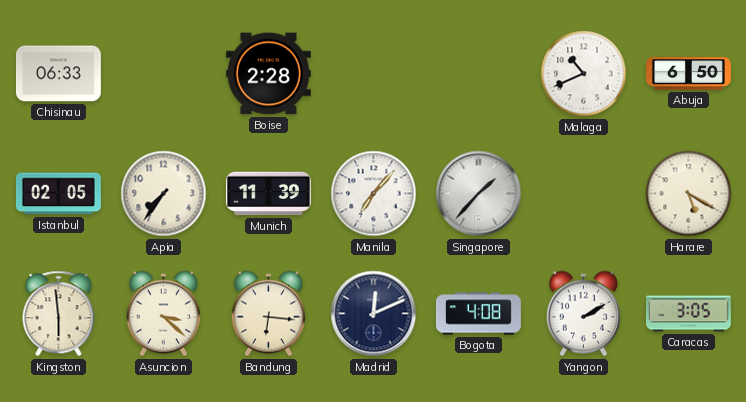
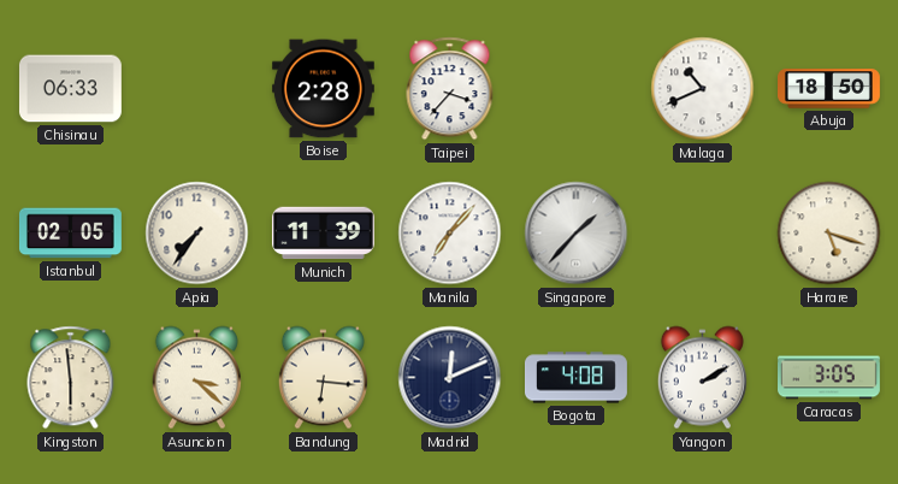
Taipei: none -> 3:37
Abuja: 6:50 -> 18:50
Harare: 5:20 -> 5:18
